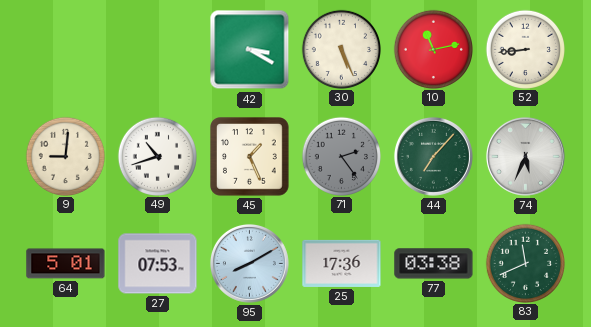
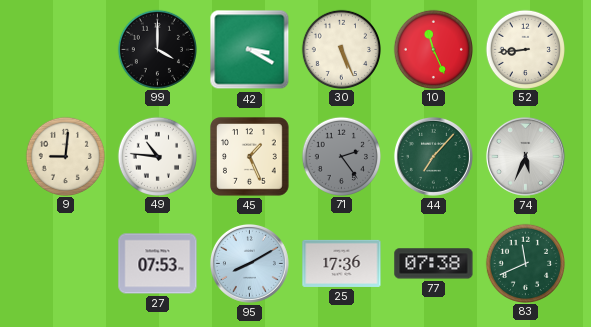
99: none -> 4:00
10: 11:13 -> 11:26
49: 10:42 -> 10:46
64: 5:01 -> none
77: 03:38 -> 07:38
